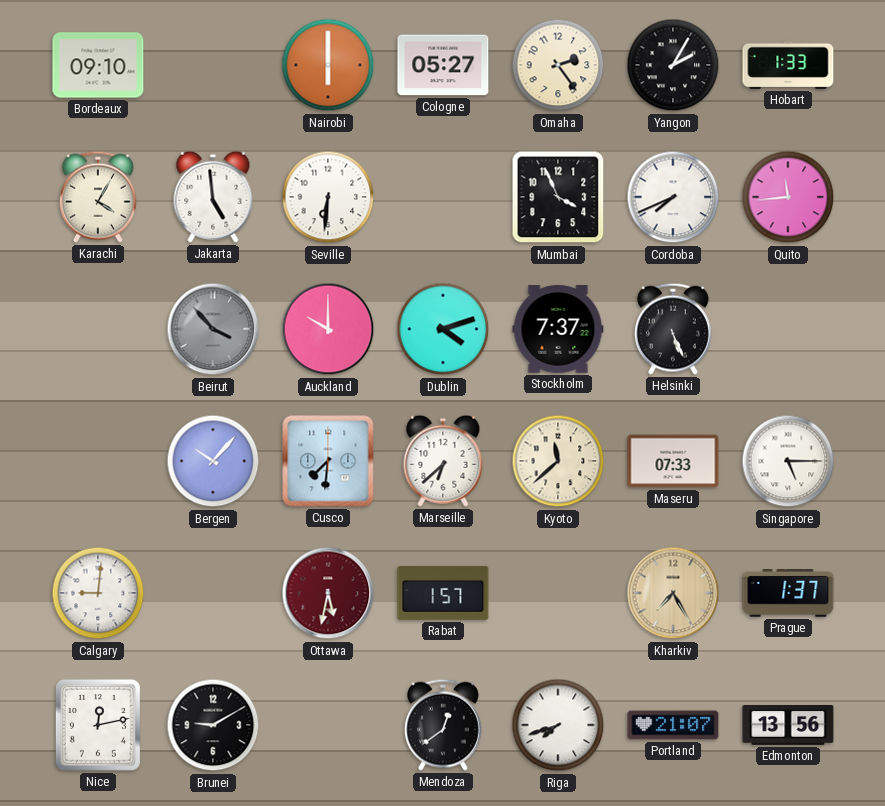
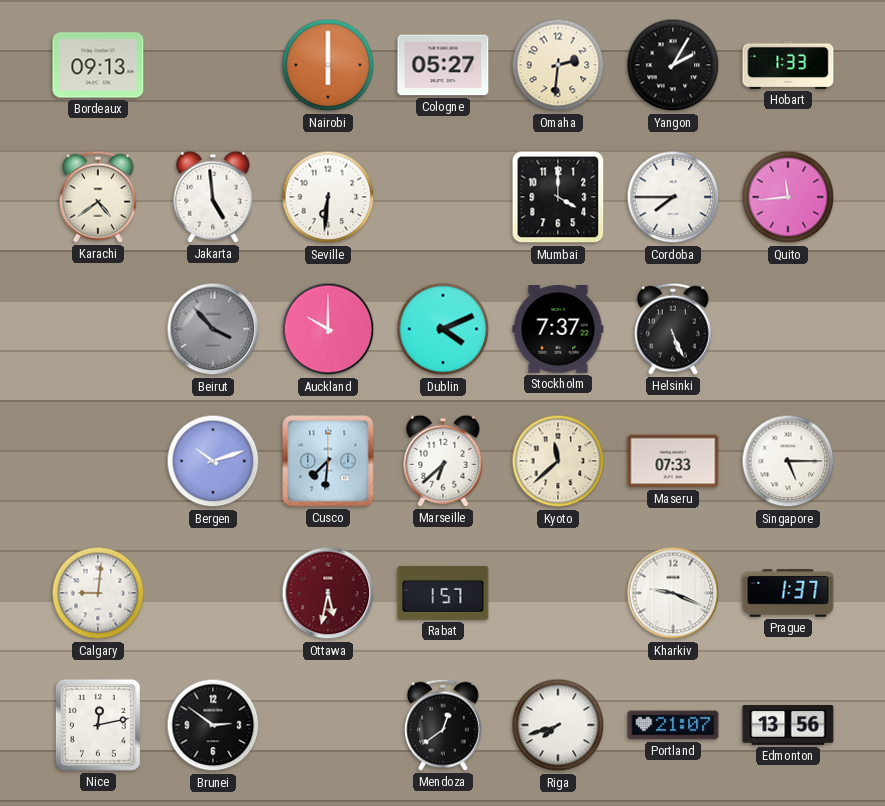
Bordeaux: 09:10 -> 09:13
Omaha: 2:24 -> 2:31
Karachi: 4:05 -> 4:39
Mumbai: 3:56 -> 4:00
Cordoba: 7:41 -> 7:45
Dublin: 4:12 -> 4:11
Bergen: 10:07 -> 10:12
Kharkiv: 7:25 -> 9:19
Kharkiv dial: champagne -> white
Brunei: 9:10 -> 2:51
